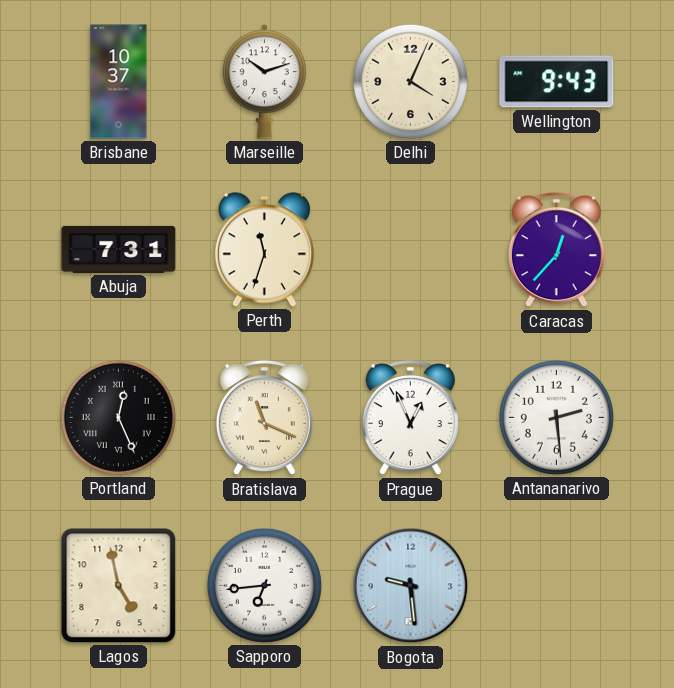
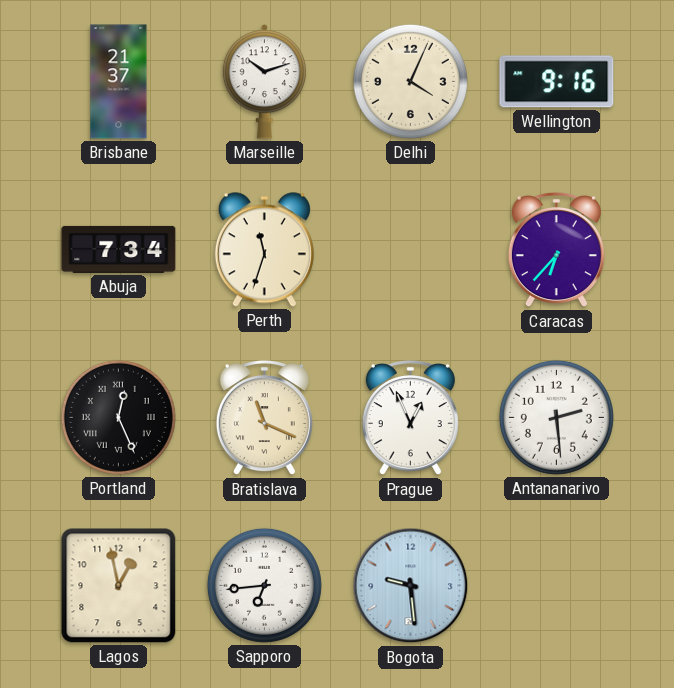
Brisbane: 10:37 -> 21:37
Wellington: 9:43 -> 9:16
Abuja: 7:31 -> 7:34
Caracas: 12:37 -> 6:37
Lagos: 4:58 -> 12:58
